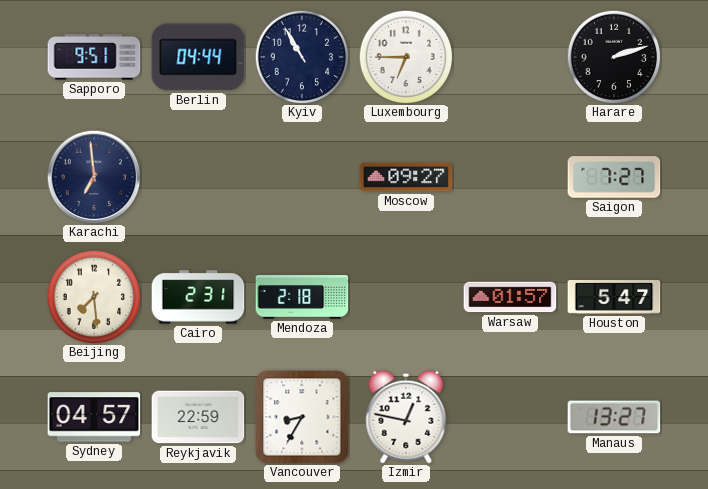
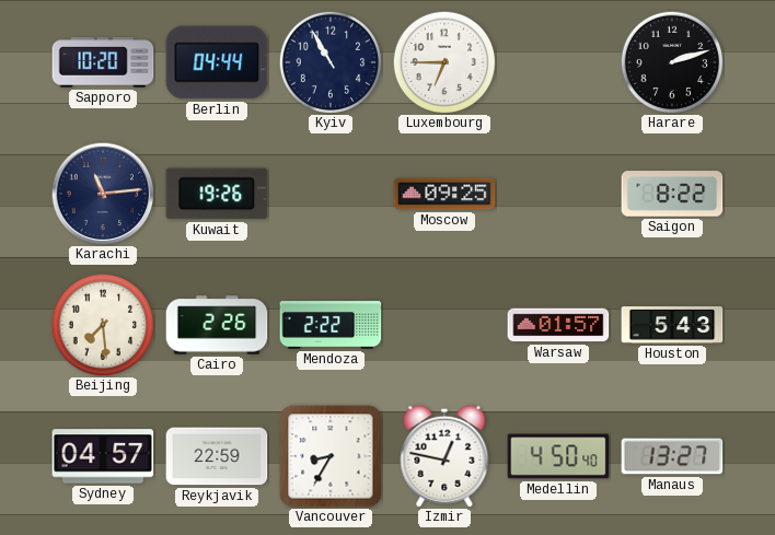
Sapporo: 9:51 -> 10:20
Karachi: 6:59 -> 11:14
Kuwait: none -> 19:26
Moscow: 09:27 -> 09:25
Saigon: 7:27 -> 8:22
Cairo: 2:31 -> 2:26
Mendoza: 2:18 -> 2:22
Houston: 5:47 -> 5:43
Medellin: none -> 4:50
